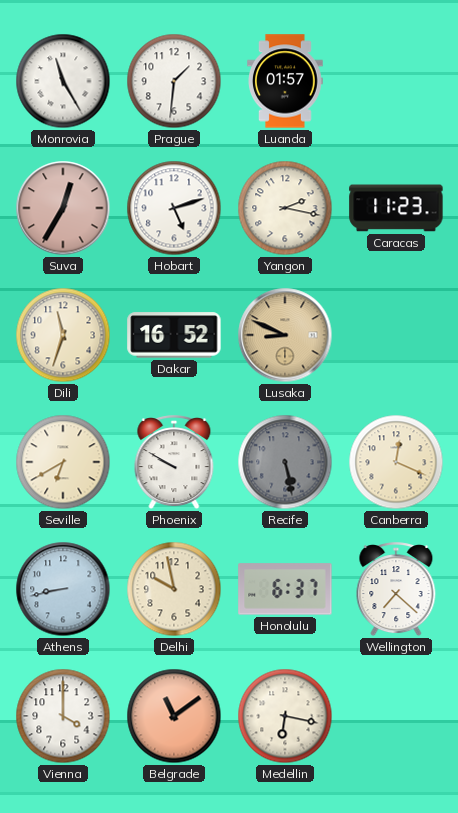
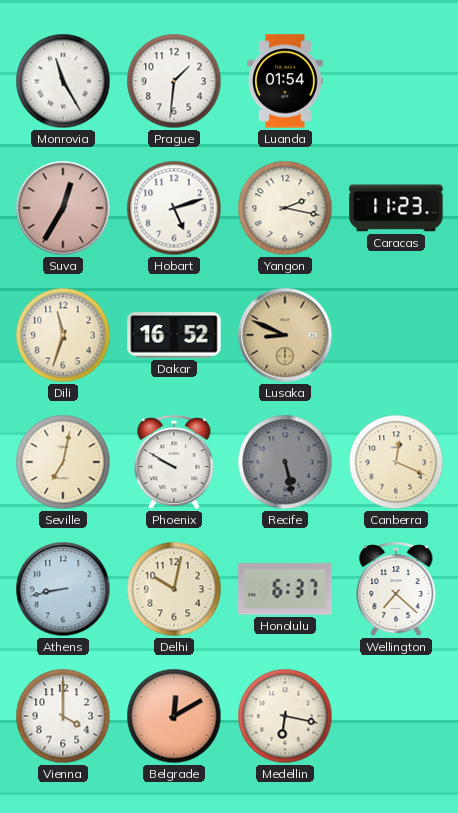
Luanda: 01:57 -> 01:54
Seville: 6:40 -> 7:02
Delhi: 9:58 -> 10:02
Belgrade: 11:09 -> 12:10
